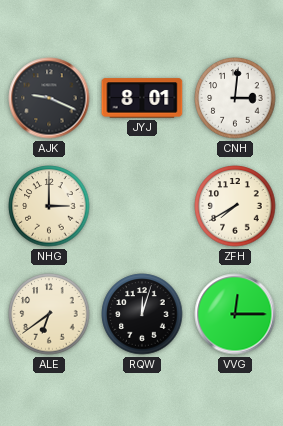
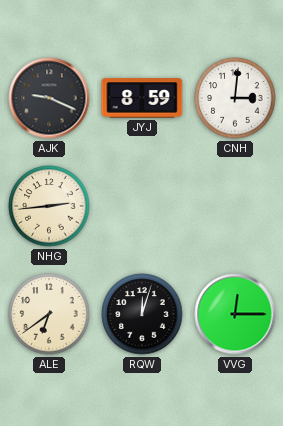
JYJ: 8:01 -> 8:59
NHG: 3:00 -> 2:44
ZFH: 7:40 -> none
